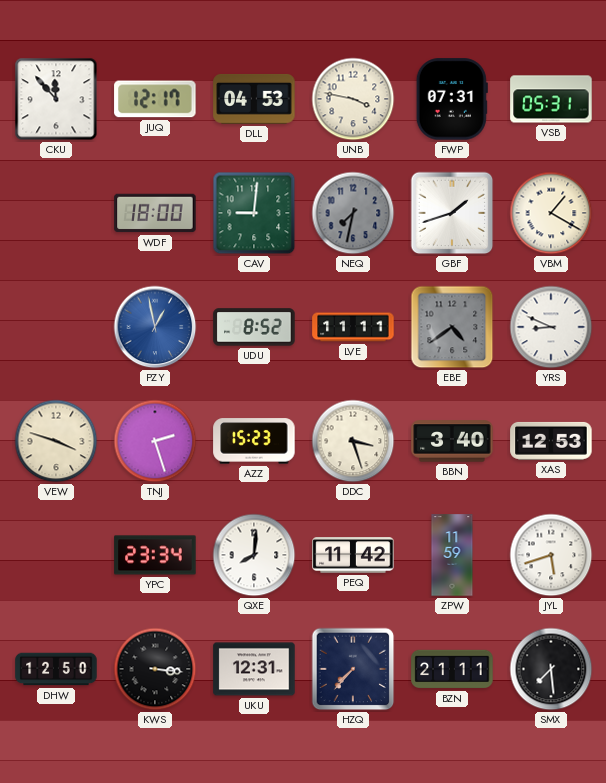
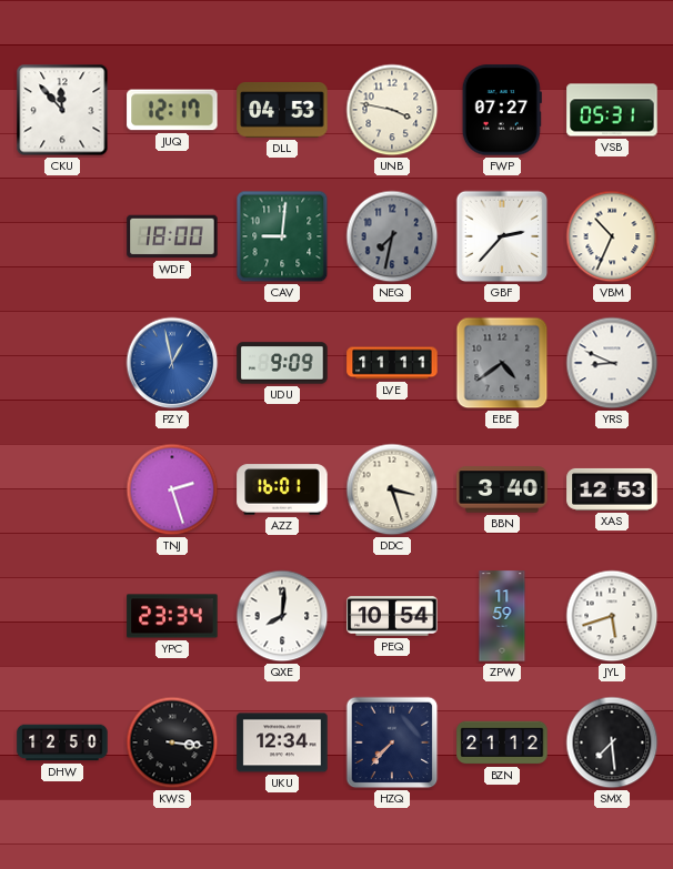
FWP: 07:31 -> 07:27
GBF: 1:42 -> 2:37
VBM: 1:20 -> 10:34
UDU: 8:52 -> 9:09
VEW: 3:48 -> none
AZZ: 15:23 -> 16:01
PEQ: 11:42 -> 10:54
UKU: 12:31 -> 12:34
BZN: 21:11 -> 21:12
